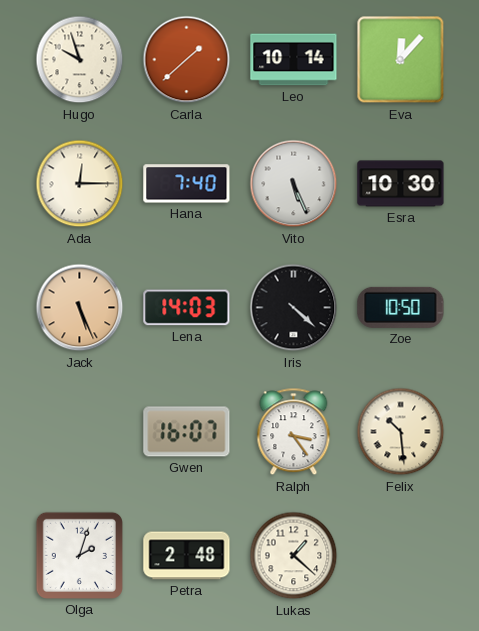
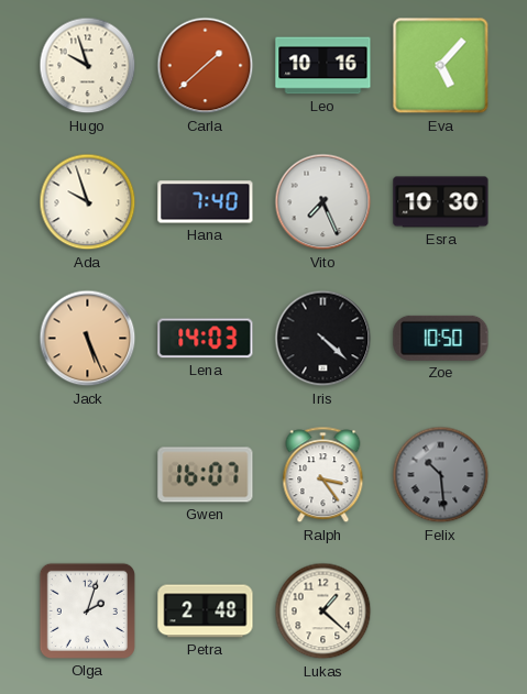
Leo: 10:14 -> 10:16
Eva: 12:07 -> 5:07
Ada: 12:15 -> 9:57
Vito: 5:26 -> 7:26
Felix dial: cream -> grey
